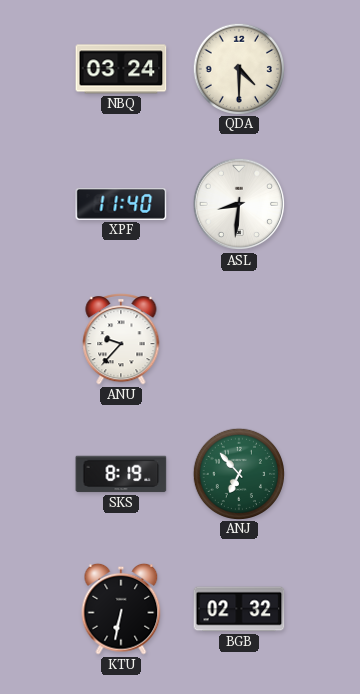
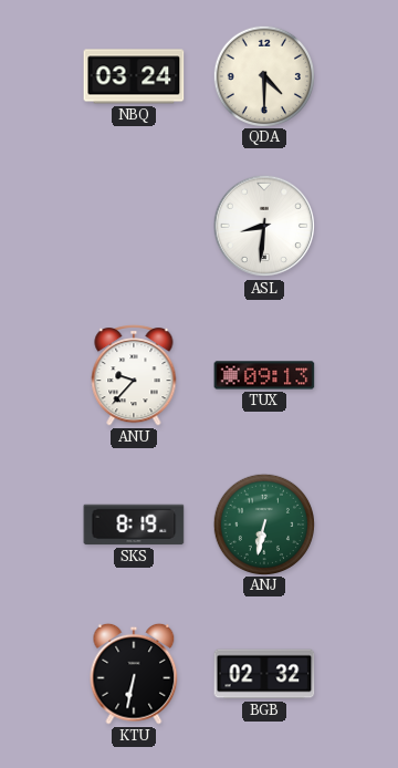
XPF: 11:40 -> none
TUX: none -> 09:13
ANJ: 6:53 -> 6:32
